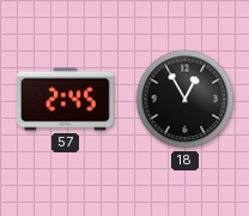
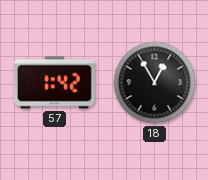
57: 2:45 -> 1:42
